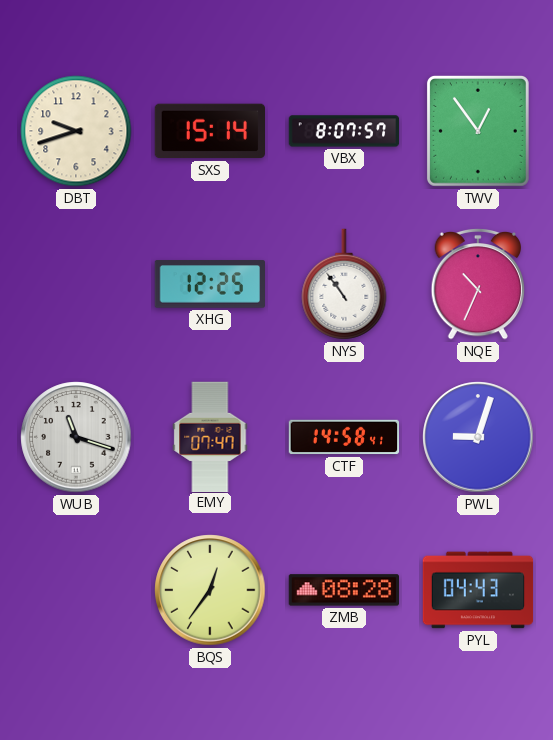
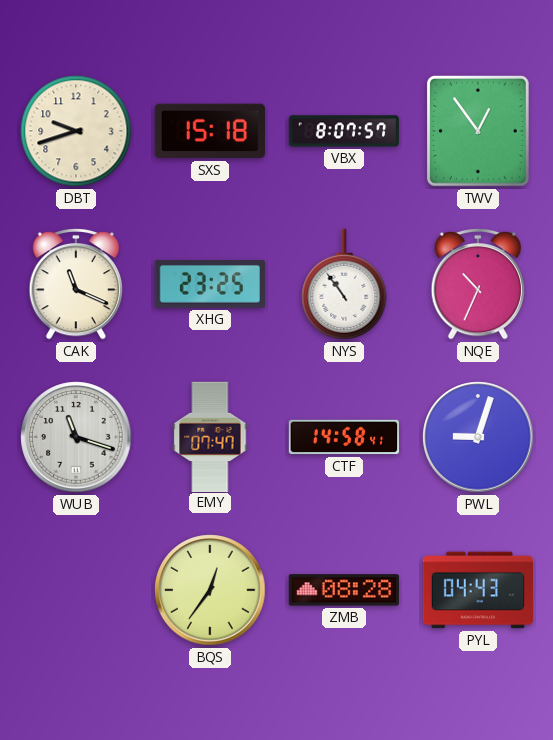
SXS: 15:14 -> 15:18
CAK: none -> 11:19
XHG: 12:25 -> 23:25
